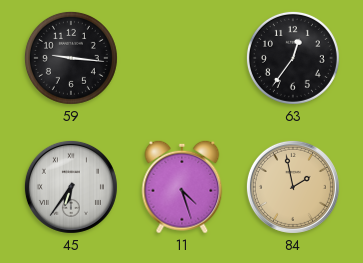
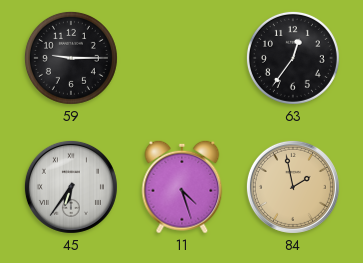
59: 9:16 -> 9:15
